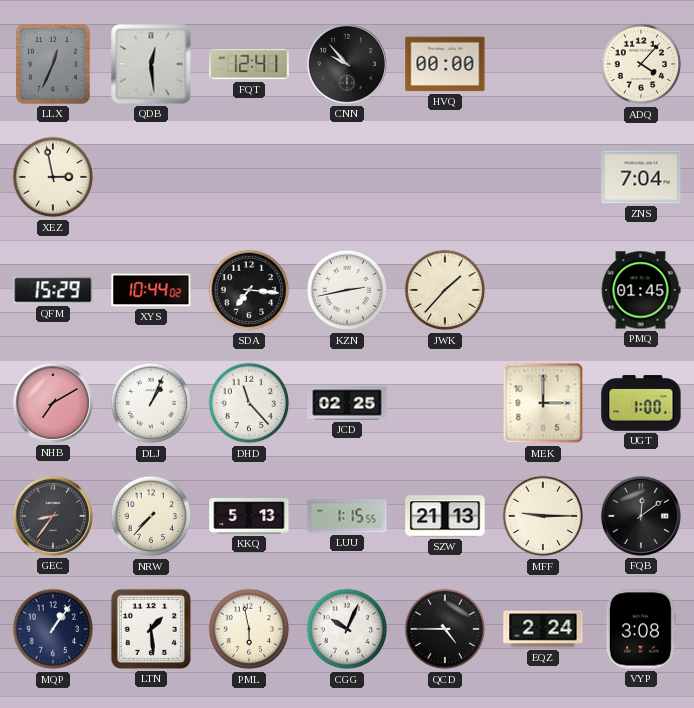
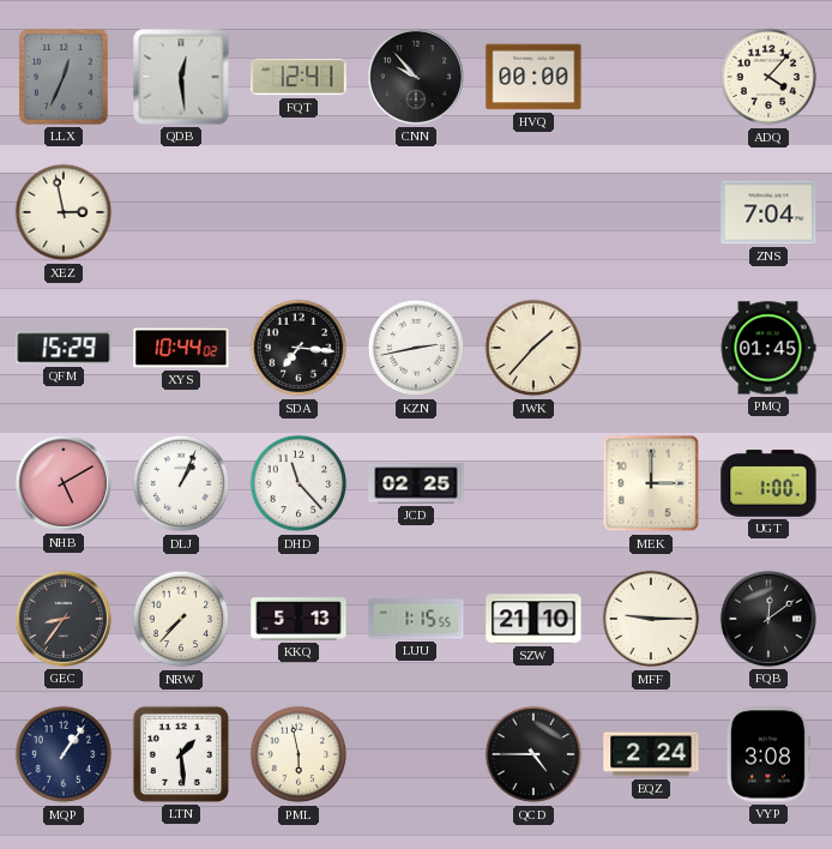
NHB: 7:10 -> 5:10
SZW: 21:13 -> 21:10
CGG: 10:04 -> none
